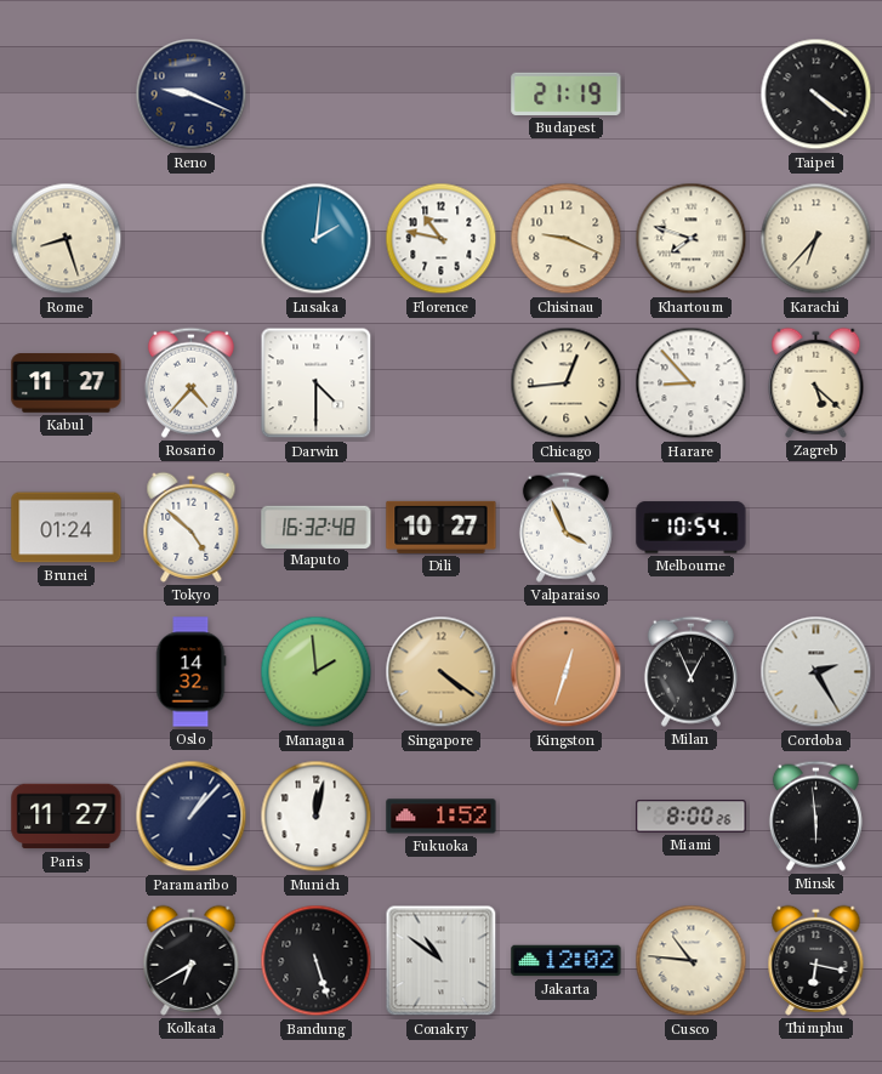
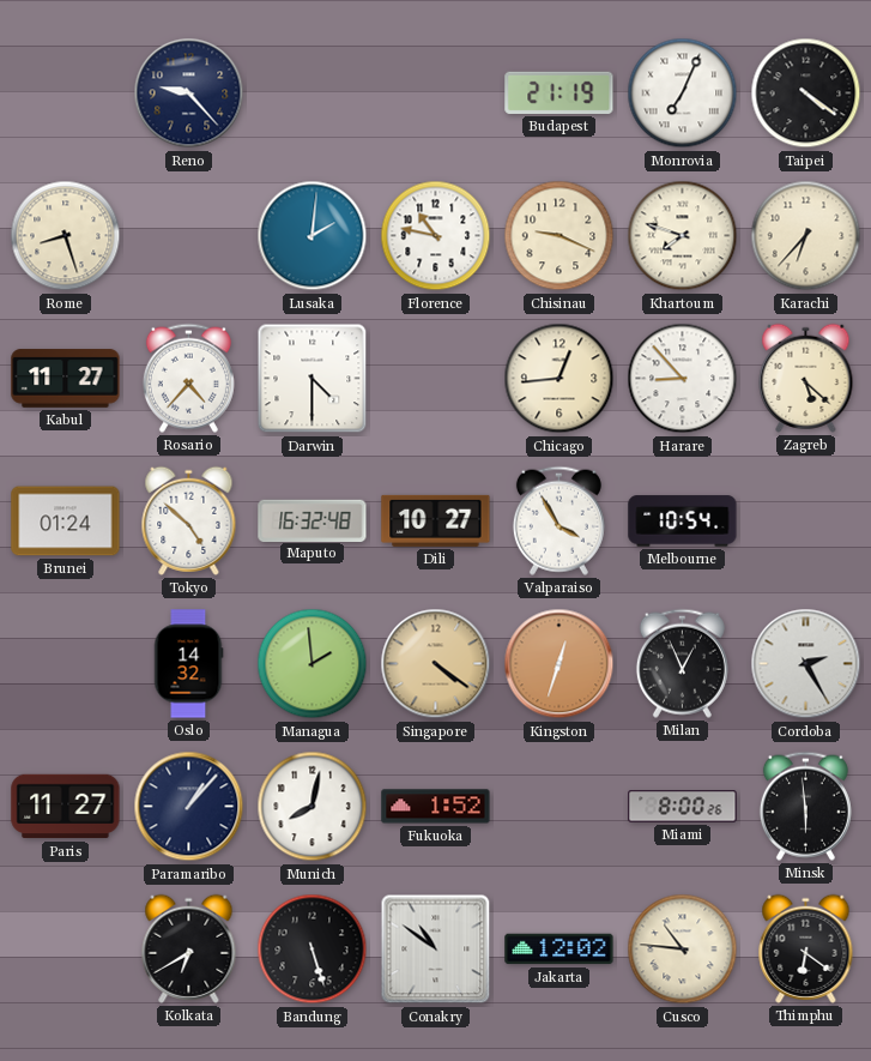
Reno: 9:19 -> 9:23
Monrovia: none -> 7:04
Valparaiso: 3:56 -> 3:55
Munich: 12:02 -> 8:02
Thimphu: 6:17 -> 6:21
